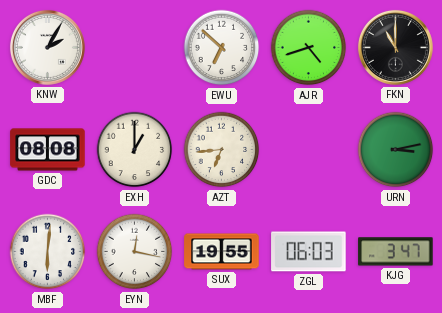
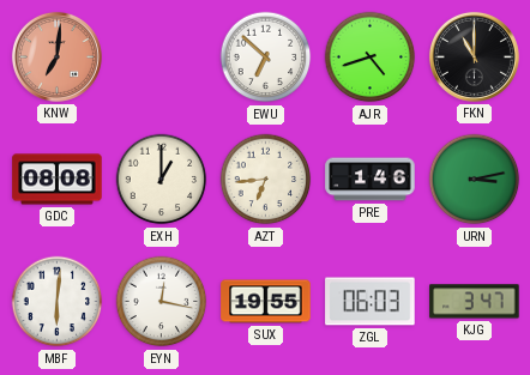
KNW: 2:05 -> 7:01
KNW dial: white -> salmon
PRE: none -> 1:46
